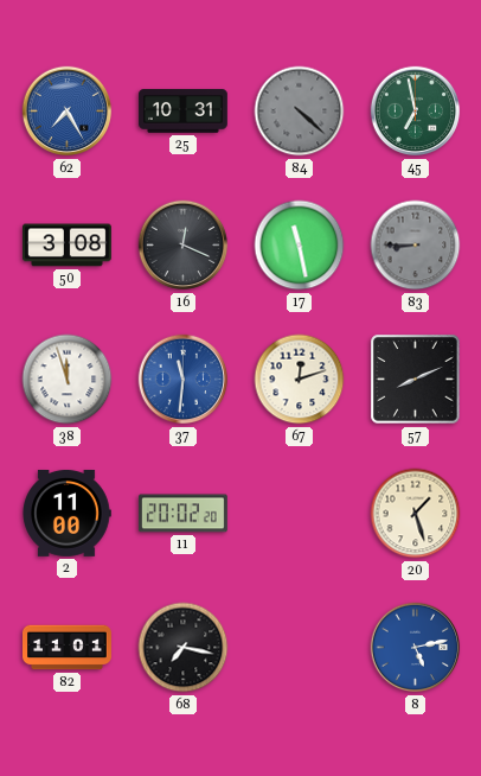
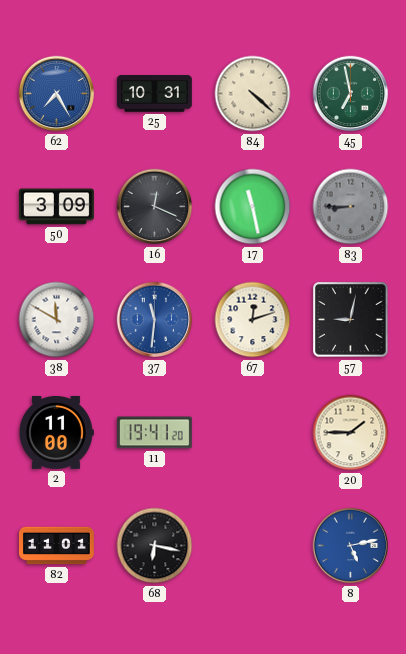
84 dial: grey -> cream
50: 3:08 -> 3:09
38: 11:57 -> 11:50
57: 8:11 -> 9:02
11: 20:02 -> 19:41
20: 1:27 -> 1:45
68: 7:17 -> 6:17
